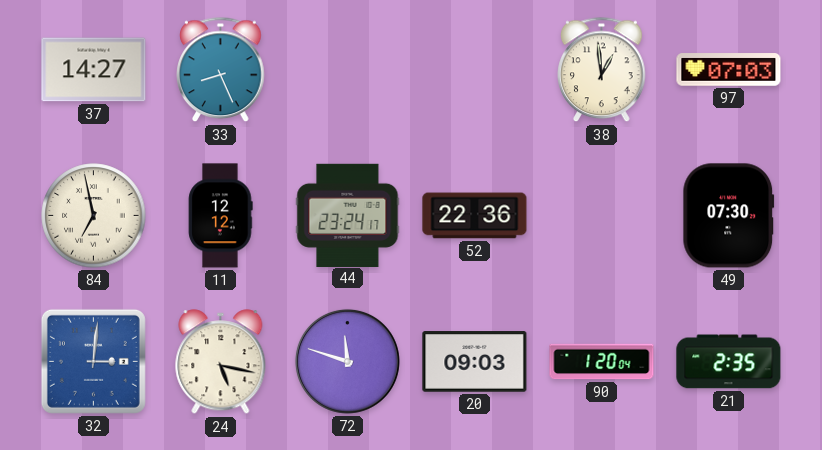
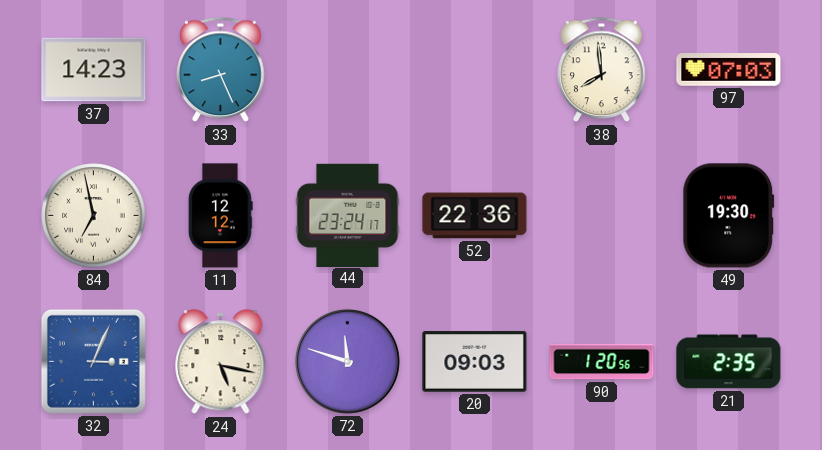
37: 14:27 -> 14:23
38: 12:59 -> 7:59
49: 07:30 -> 19:30
32: 3:01 -> 3:04
90: 1:20:04 -> 1:20:56
